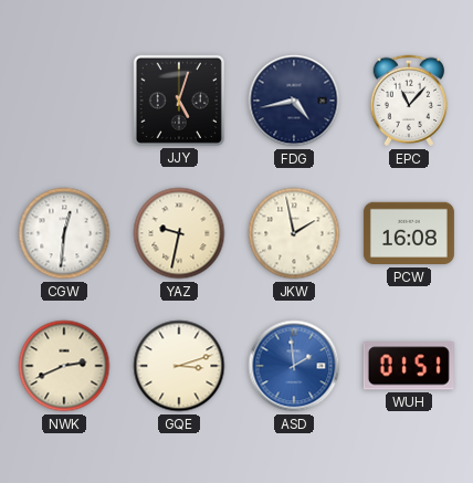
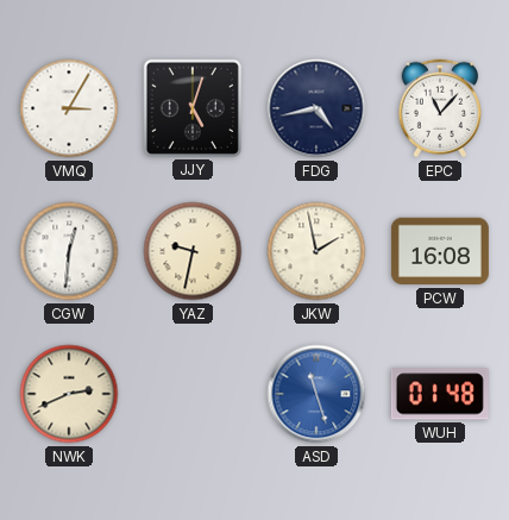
VMQ: none -> 3:05
GQE: 3:12 -> none
ASD: 1:59 -> 11:27
WUH: 01:51 -> 01:48
